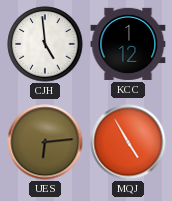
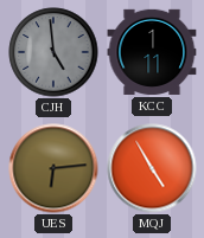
CJH dial: white -> grey
KCC: 1:12 -> 1:11
